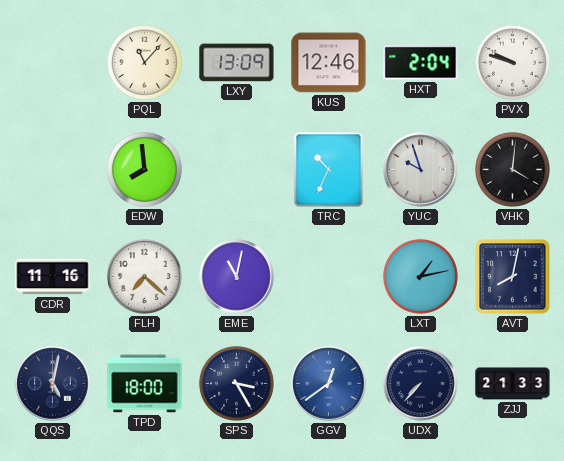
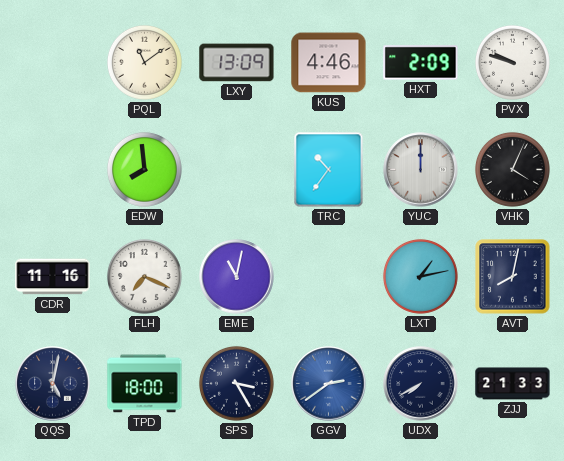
PQL: 11:07 -> 11:09
KUS: 12:46 -> 4:46
HXT: 2:04 -> 2:09
TRC: 10:34 -> 10:36
YUC: 9:57 -> 12:00
VHK: 4:01 -> 4:04
FLH: 7:22 -> 7:19
GGV: 12:39 -> 2:39
UDX: 7:37 -> 7:40
